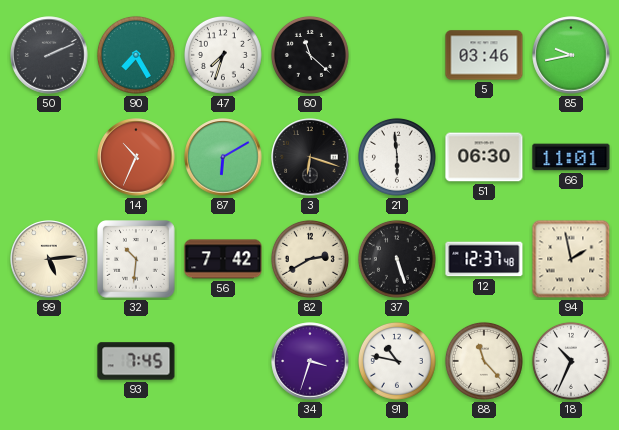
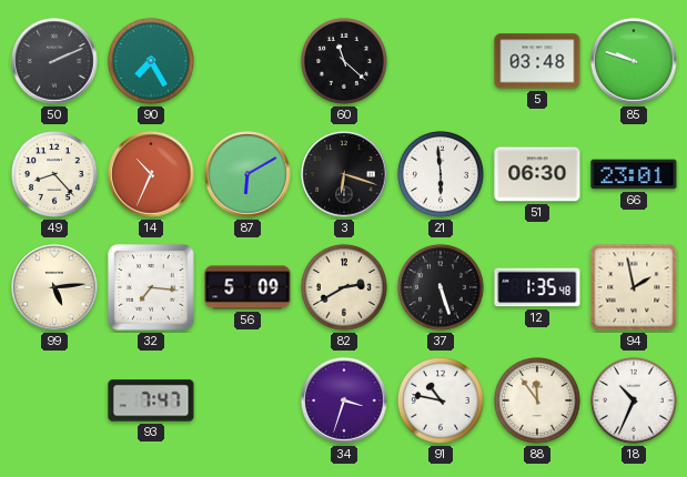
47: 7:33 -> none
5: 03:46 -> 03:48
85: 9:43 -> 9:48
49: none -> 8:23
66: 11:01 -> 23:01
32: 10:31 -> 7:16
56: 7:42 -> 5:09
12: 12:37 -> 1:35
93: 7:45 -> 7:47
88: 11:23 -> 11:54
